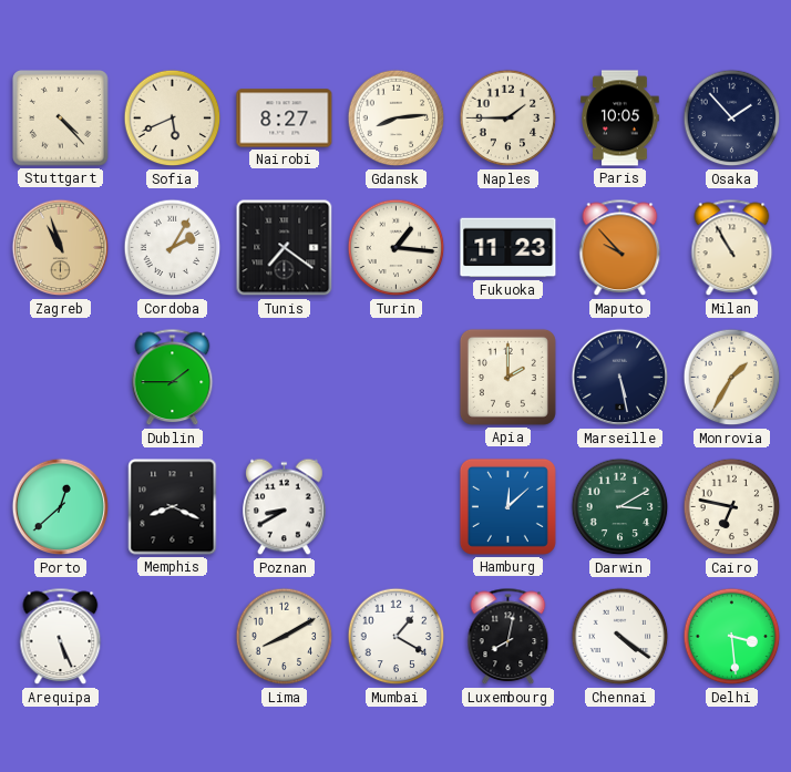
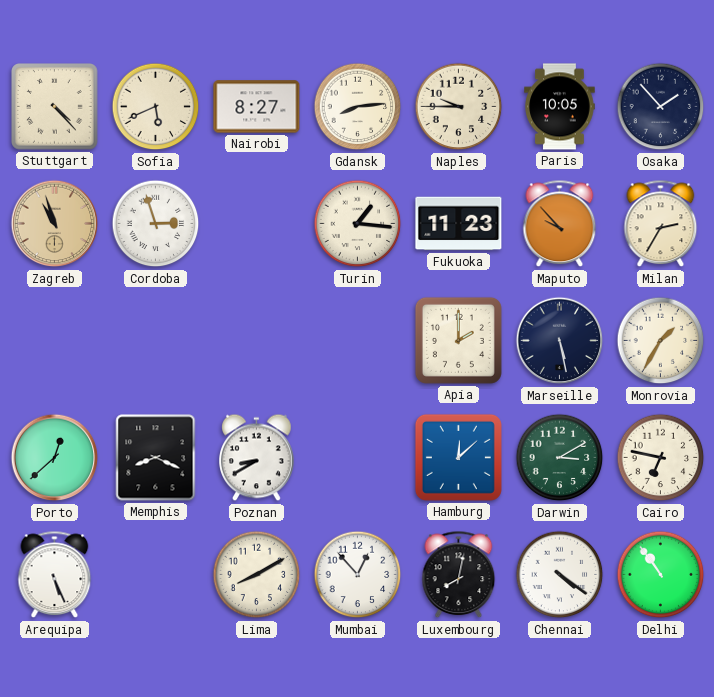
Naples: 1:45 -> 9:45
Cordoba: 2:05 -> 2:57
Tunis: 7:21 -> none
Milan: 10:55 -> 2:35
Dublin: 1:45 -> none
Mumbai: 1:20 -> 12:53
Delhi: 3:29 -> 10:54
